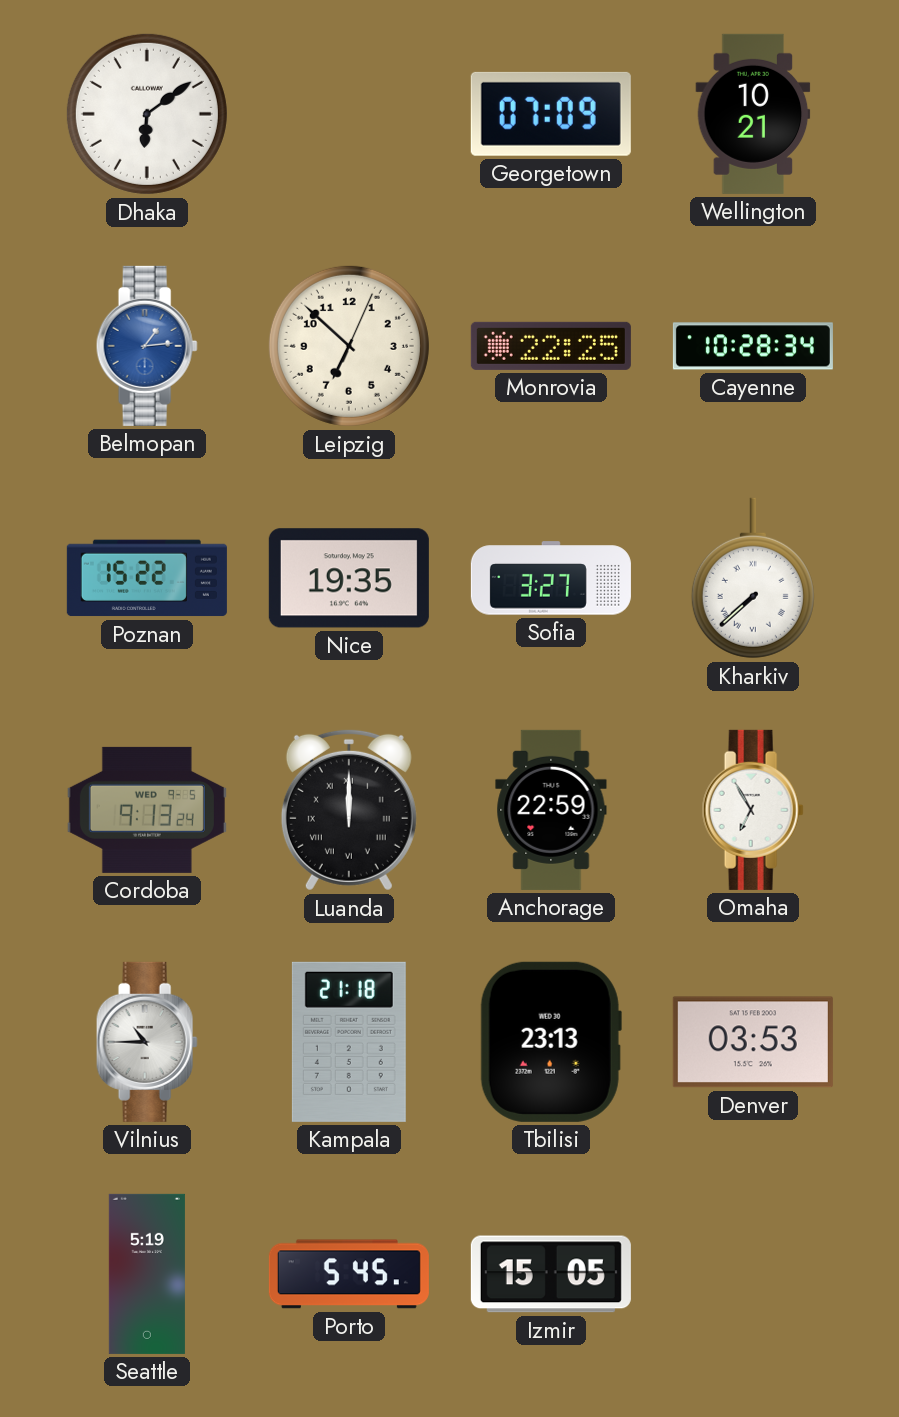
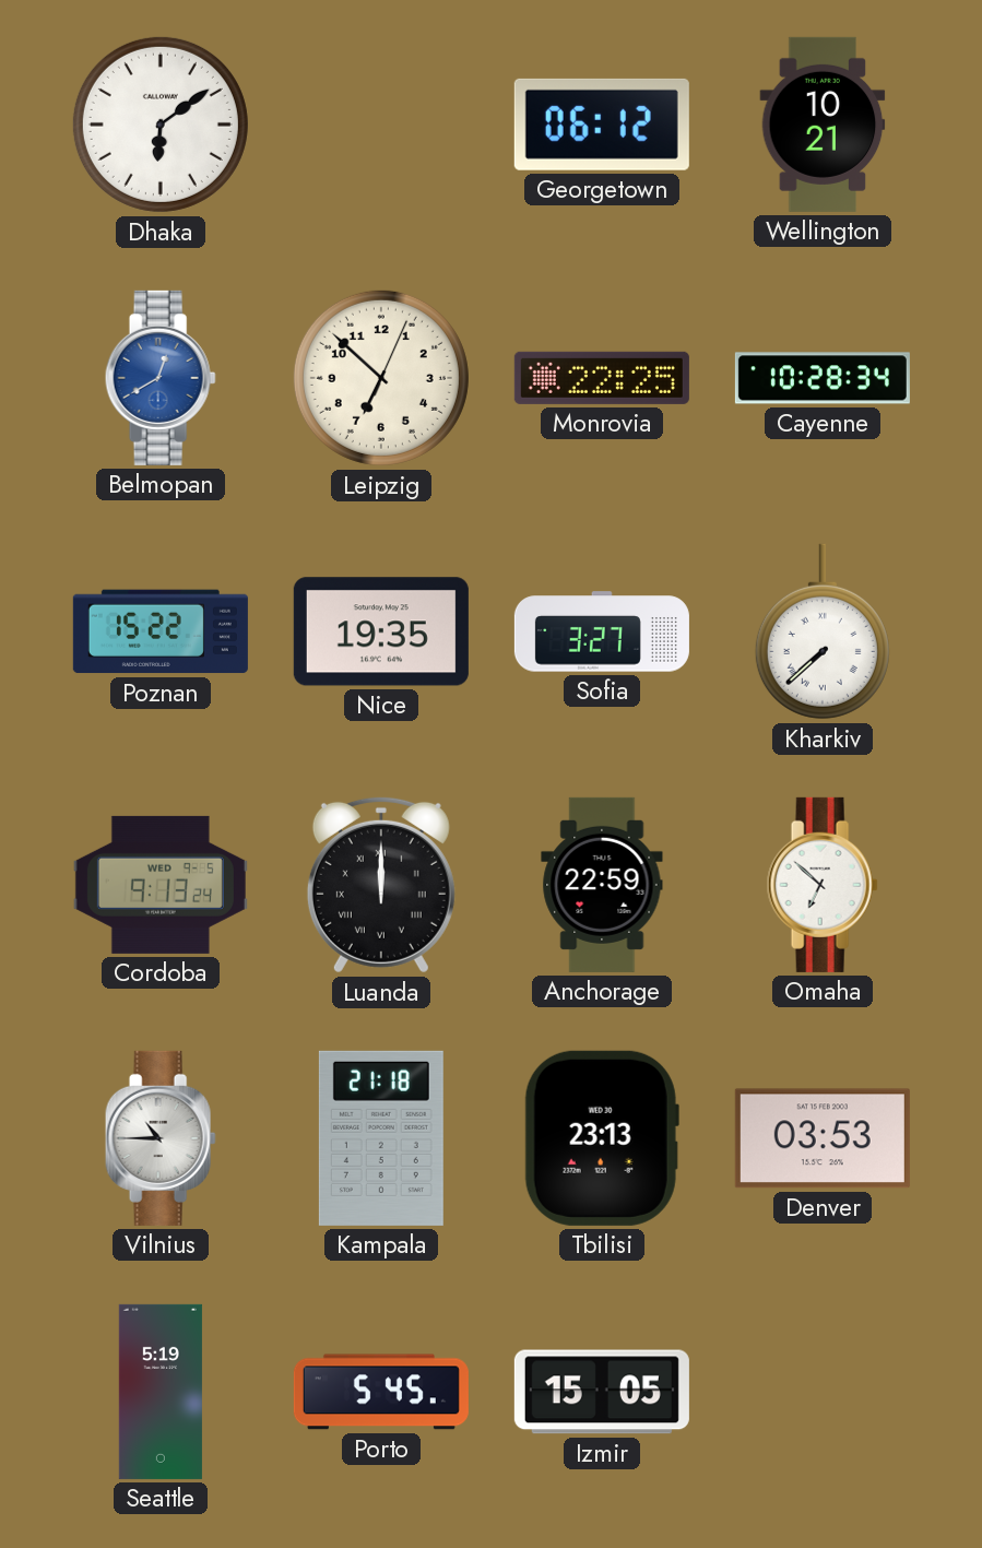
Georgetown: 07:09 -> 06:12
Belmopan: 1:14 -> 12:40
Omaha: 6:55 -> 6:52
